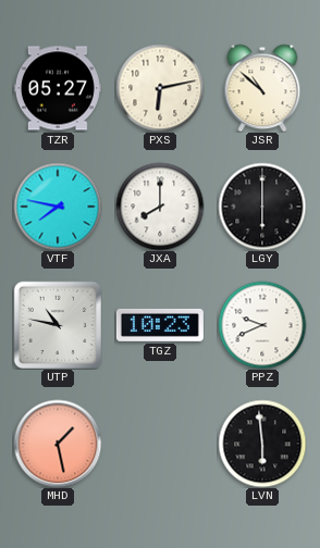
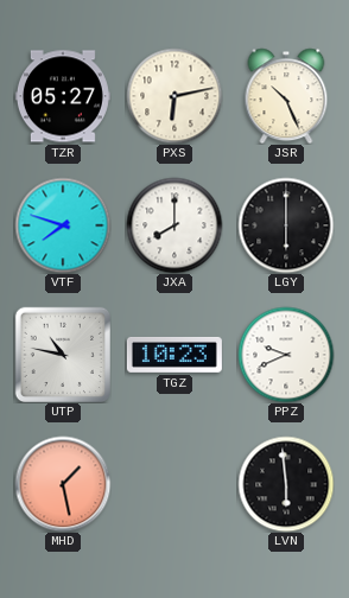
JSR: 10:52 -> 10:26
VTF: 7:47 -> 7:48
